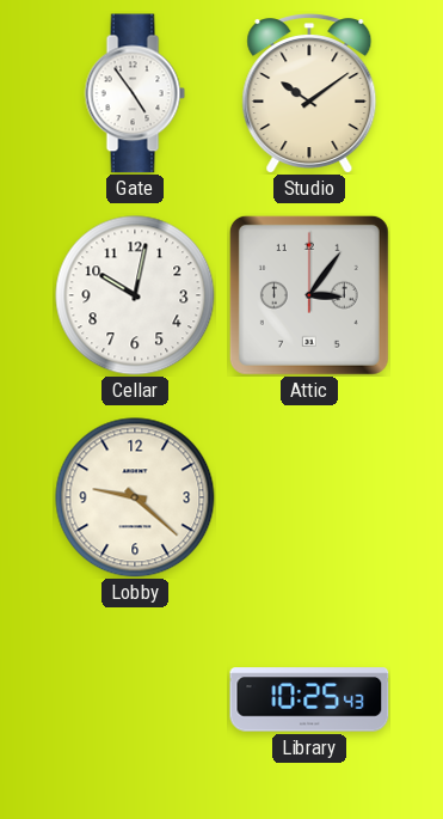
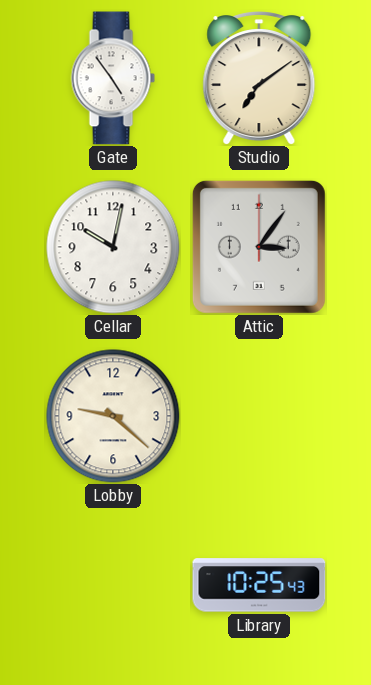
Studio: 10:09 -> 7:09
